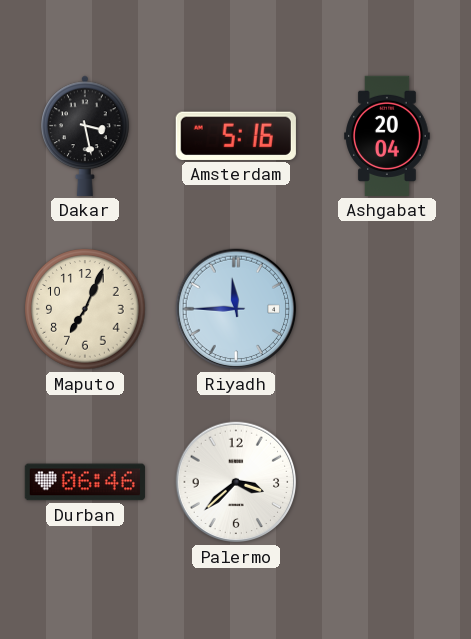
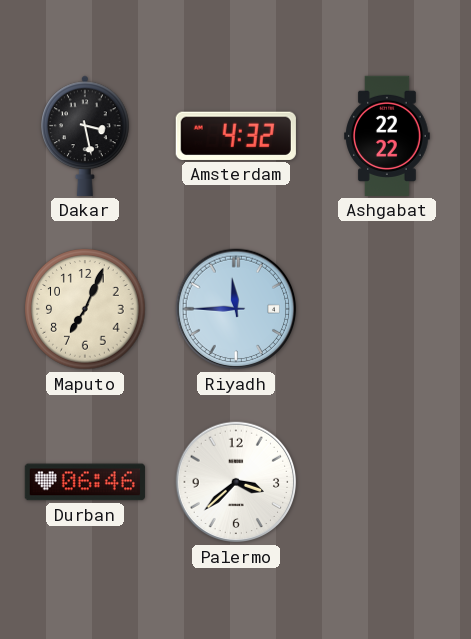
Amsterdam: 5:16 -> 4:32
Ashgabat: 20:04 -> 22:22
